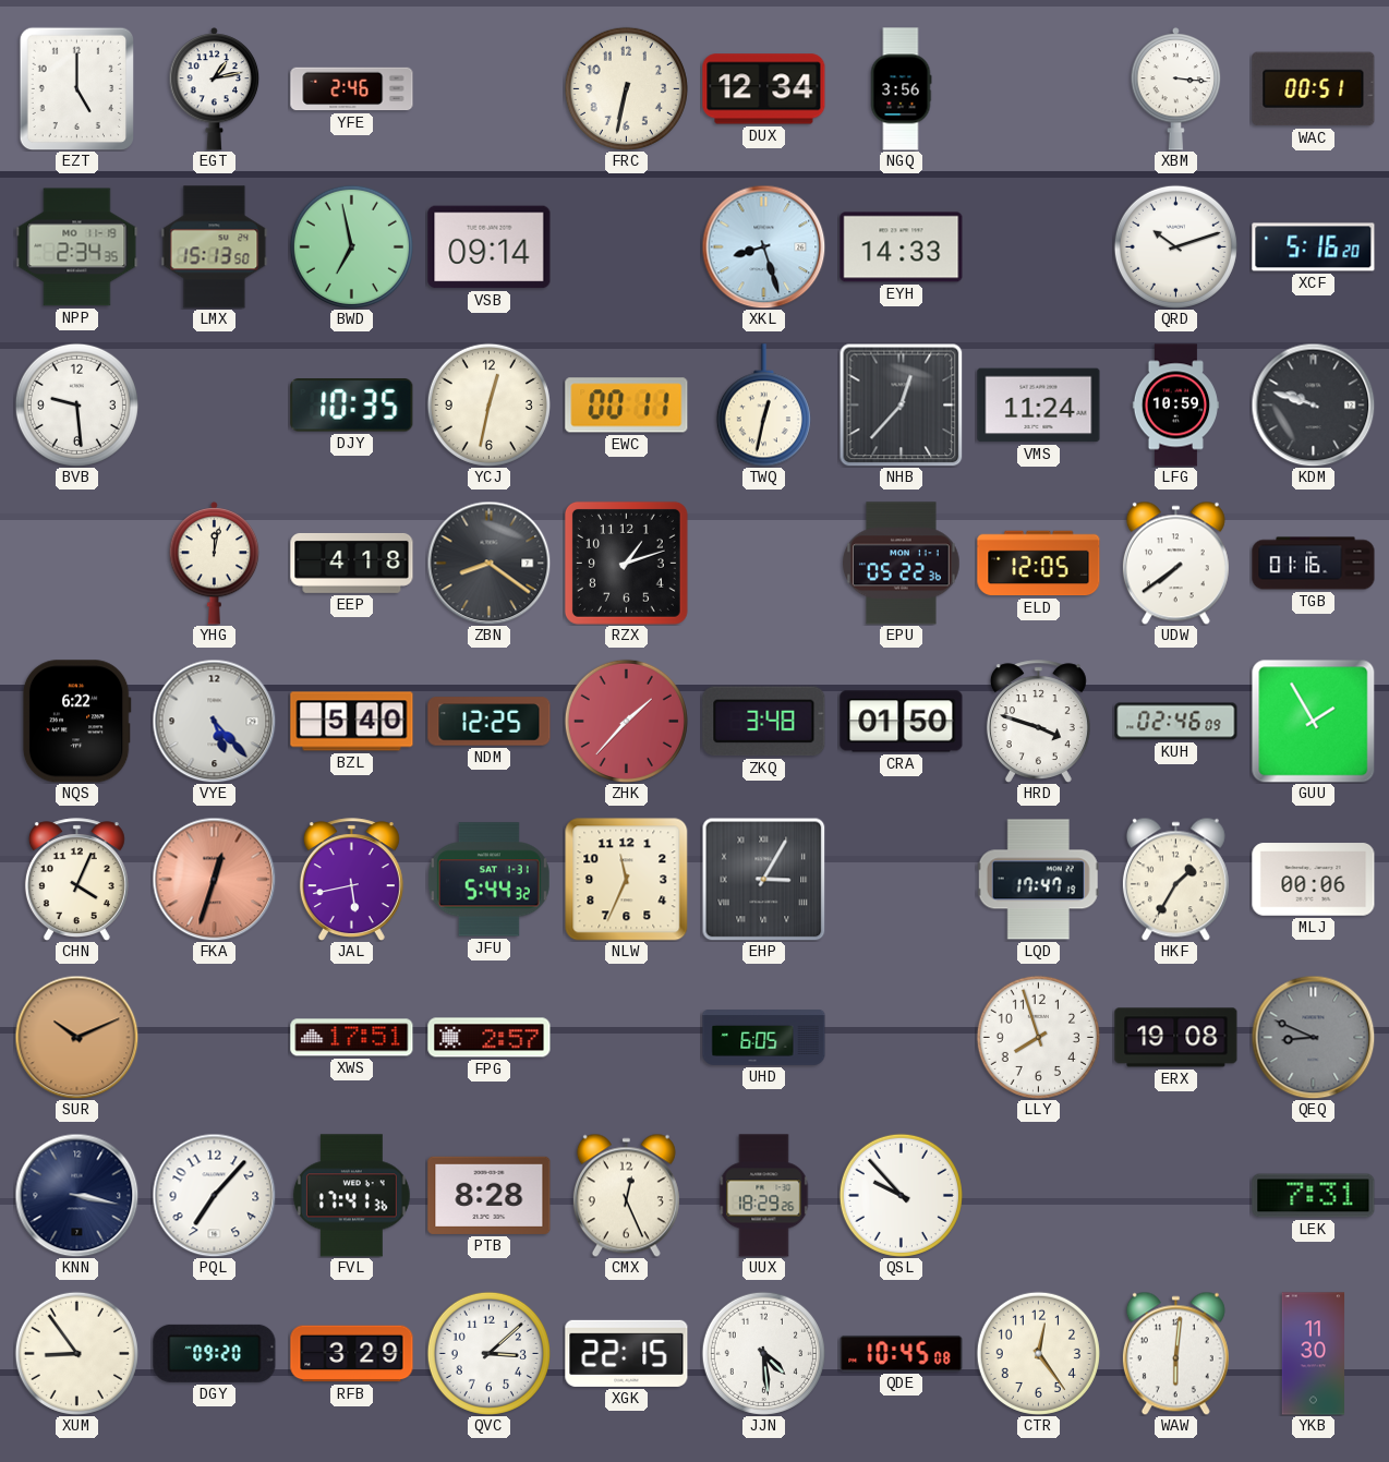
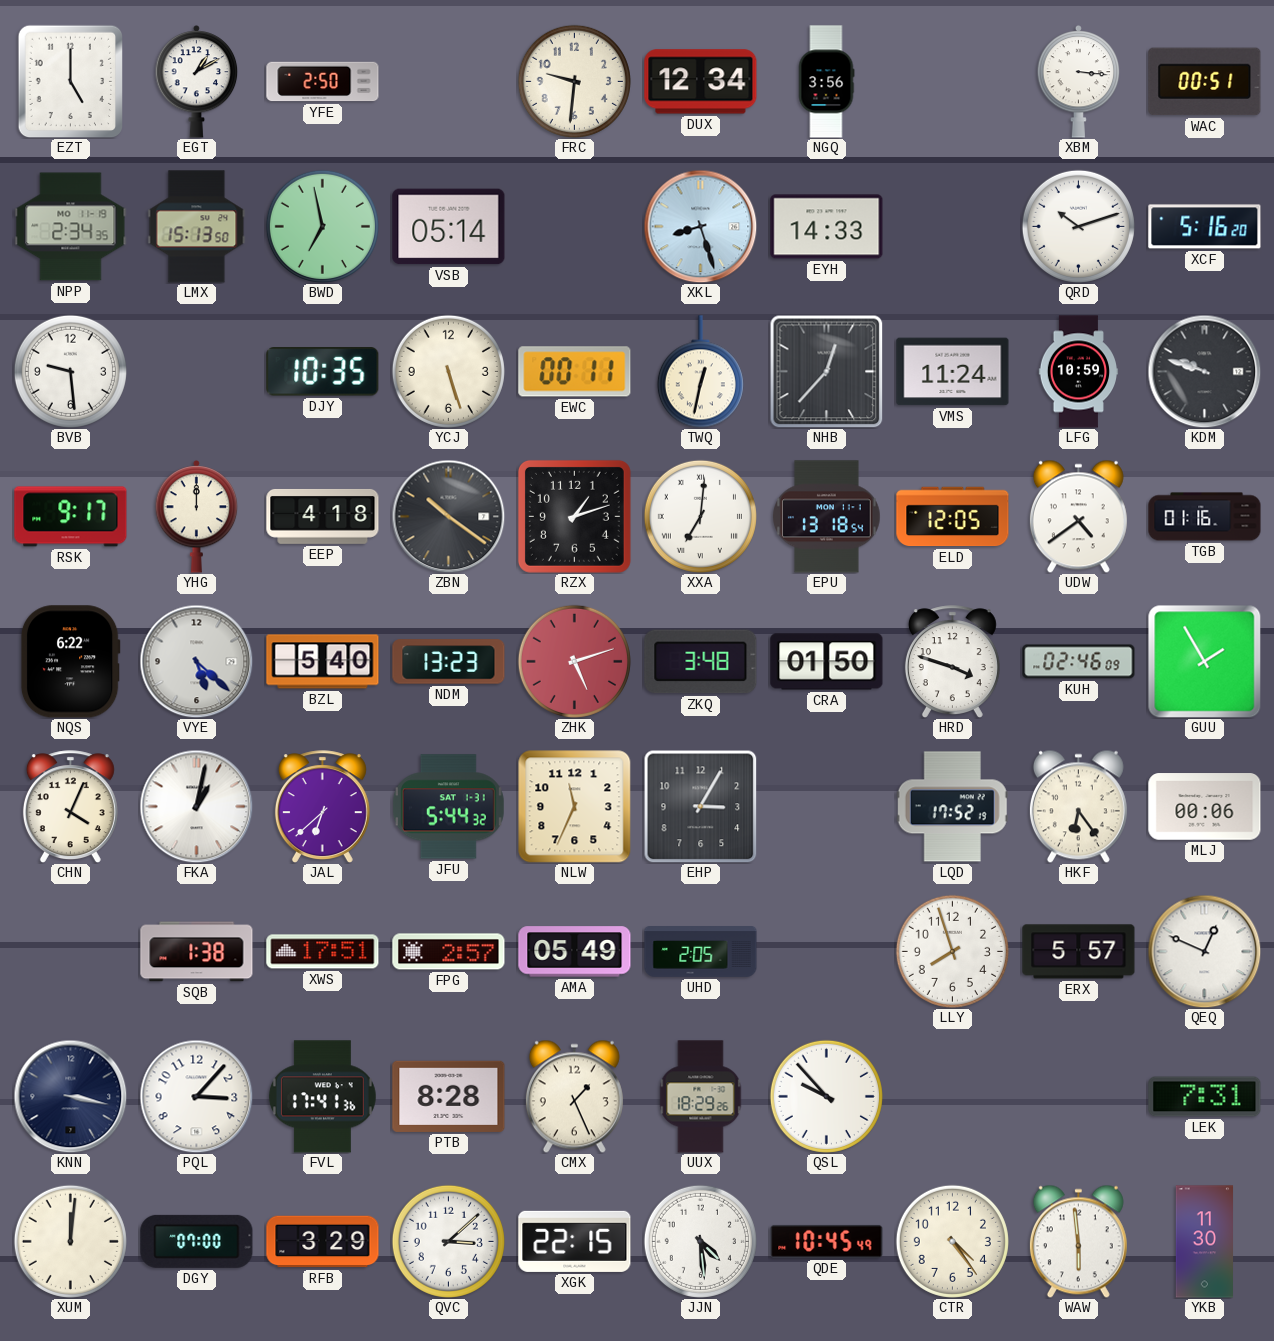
EGT: 1:13 -> 1:10
YFE: 2:46 -> 2:50
FRC: 6:32 -> 9:31
VSB: 09:14 -> 05:14
YCJ: 12:32 -> 5:27
RSK: none -> 9:17
YHG: 12:02 -> 12:00
ZBN: 8:21 -> 10:21
XXA: none -> 7:01
EPU: 05:22 -> 13:18
UDW: 7:39 -> 4:39
VYE: 5:23 -> 5:22
NDM: 12:25 -> 13:23
ZHK: 1:37 -> 5:12
FKA: 12:33 -> 1:02
FKA dial: salmon -> white
JAL: 5:43 -> 6:38
EHP numerals: Roman -> Arabic
LQD: 17:47 -> 17:52
HKF: 1:35 -> 6:24
SUR: 10:11 -> none
SQB: none -> 1:38
AMA: none -> 05:49
UHD: 6:05 -> 2:05
ERX: 19:08 -> 5:57
QEQ: 8:49 -> 12:49
QEQ dial: grey -> white
PQL: 7:07 -> 3:07
CMX: 12:26 -> 1:26
XUM: 8:54 -> 12:01
DGY: 09:20 -> 07:00
QDE: 10:45:08 -> 10:45:49
CTR: 12:24 -> 4:24
WAW: 6:01 -> 5:59
